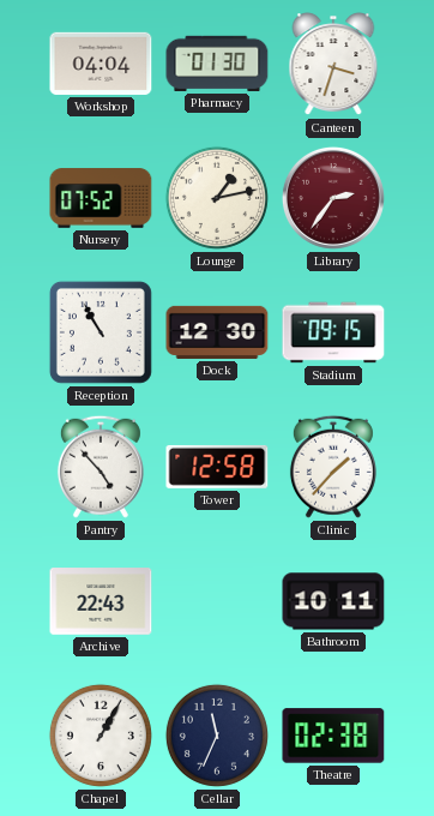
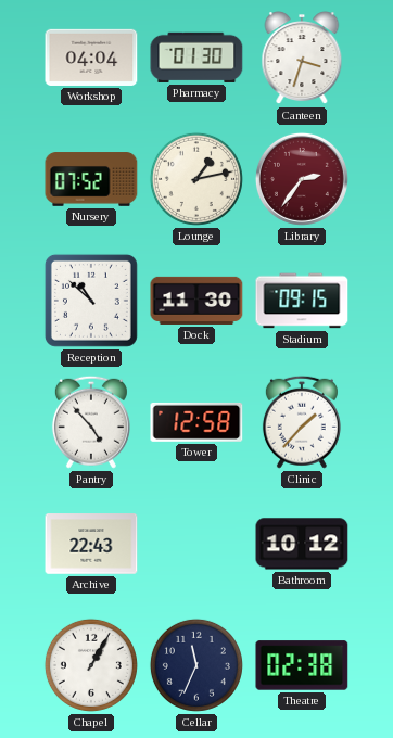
Reception: 10:55 -> 10:52
Dock: 12:30 -> 11:30
Bathroom: 10:11 -> 10:12
